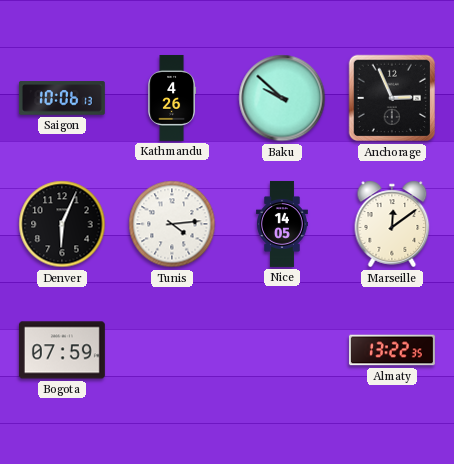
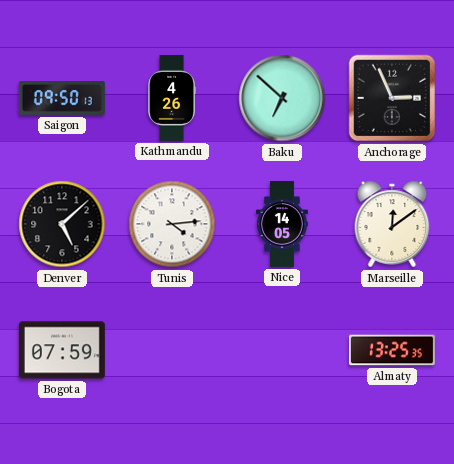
Saigon: 10:06 -> 09:50
Baku: 9:52 -> 6:52
Denver: 6:04 -> 5:08
Almaty: 13:22 -> 13:25
